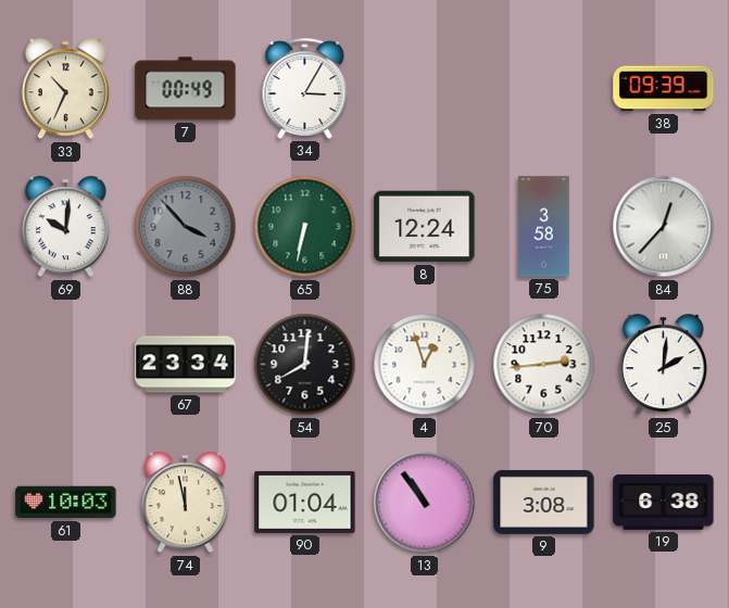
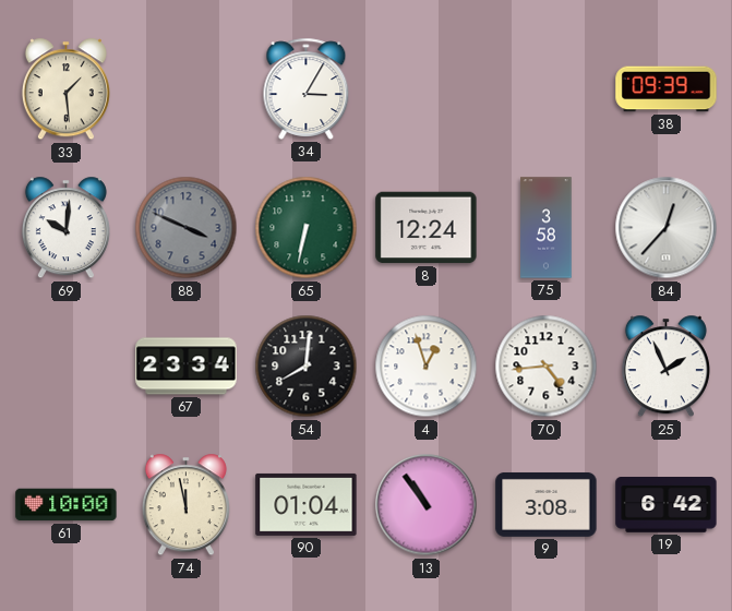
33: 10:34 -> 1:29
7: 00:49 -> none
88: 3:53 -> 3:49
70: 2:44 -> 4:44
25: 2:01 -> 1:56
61: 10:03 -> 10:00
19: 6:38 -> 6:42
